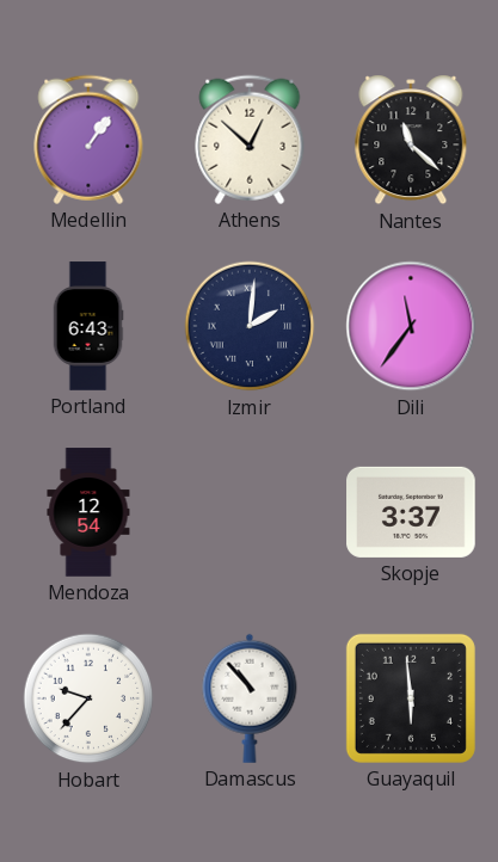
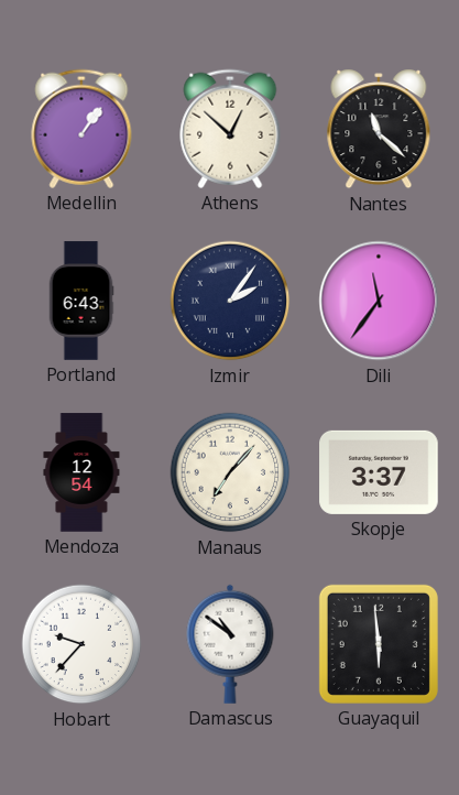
Izmir: 2:01 -> 2:06
Manaus: none -> 7:07
Damascus: 10:53 -> 10:51
